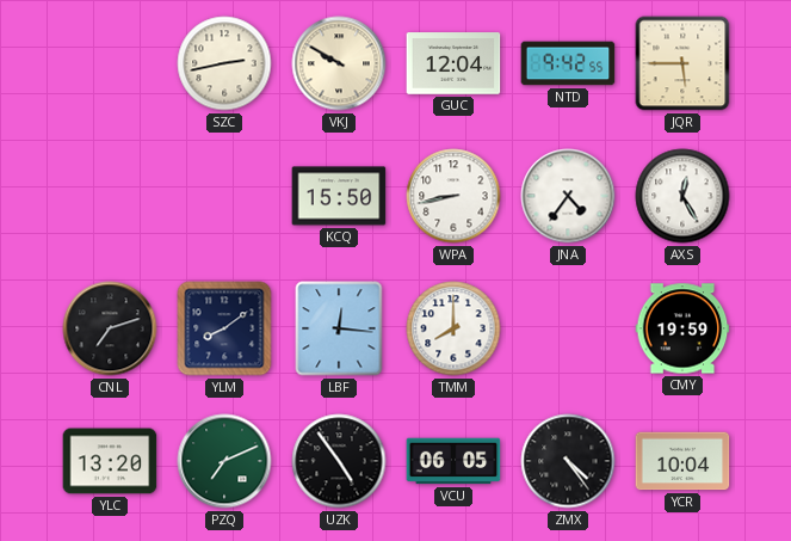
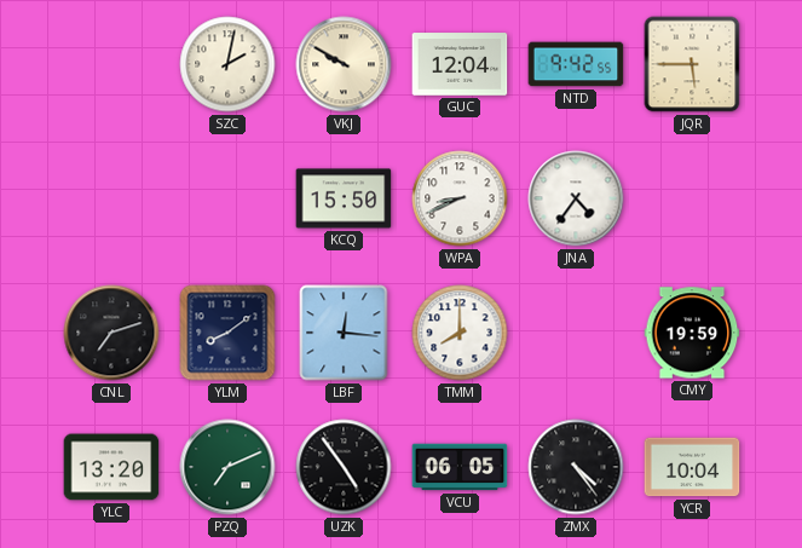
SZC: 2:43 -> 2:02
WPA: 8:43 -> 8:41
AXS: 12:25 -> none
